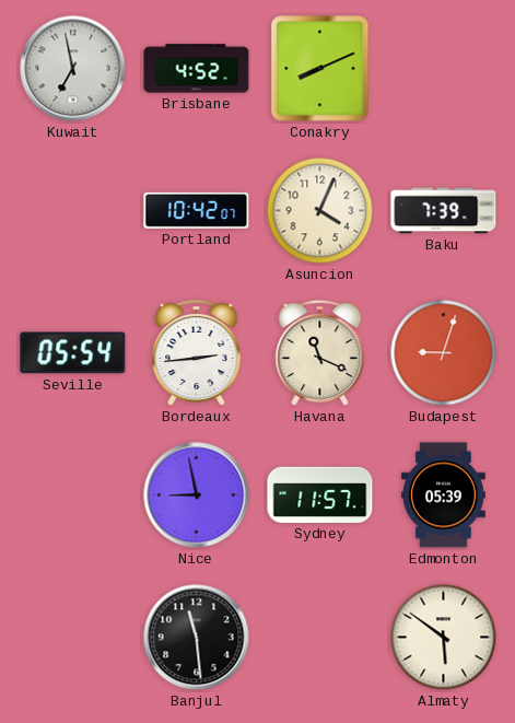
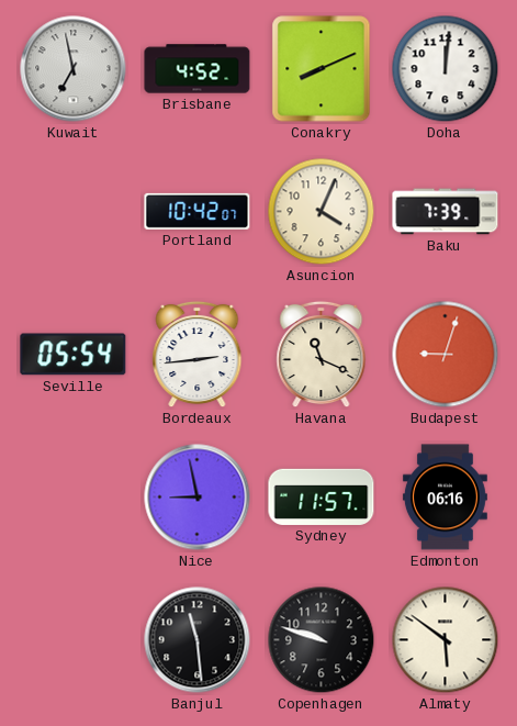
Doha: none -> 12:01
Edmonton: 05:39 -> 06:16
Copenhagen: none -> 9:48
